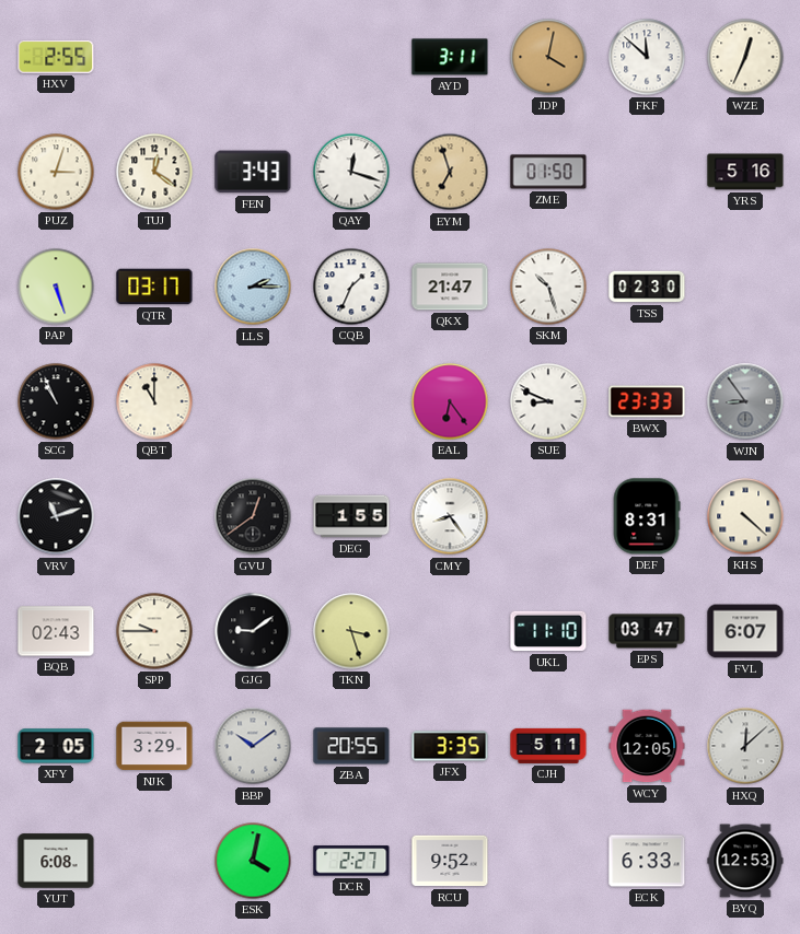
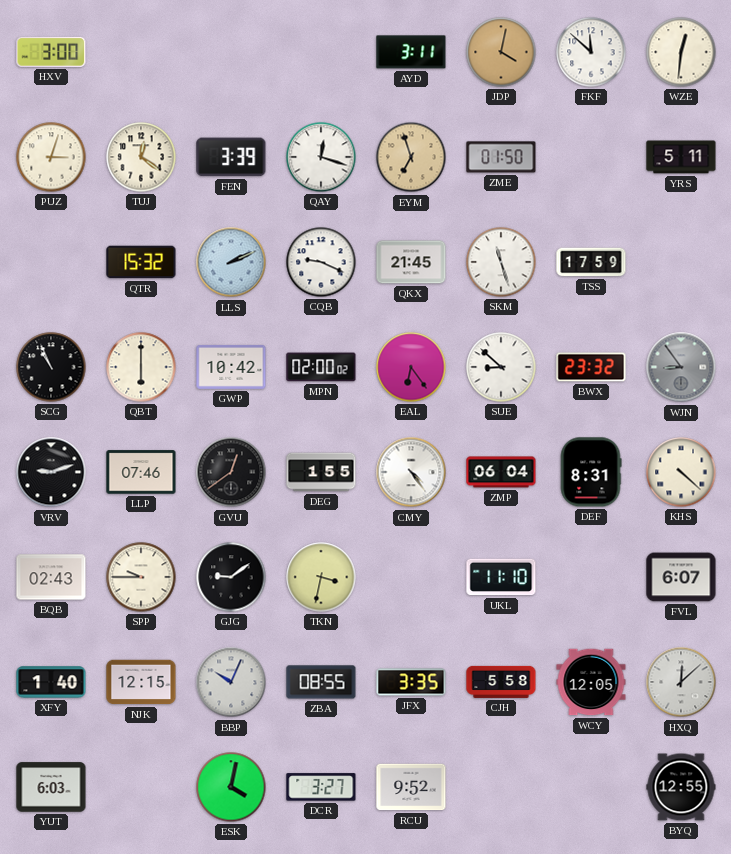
HXV: 2:55 -> 3:00
WZE: 12:34 -> 12:31
FEN: 3:43 -> 3:39
YRS: 5:16 -> 5:11
PAP: 5:27 -> none
QTR: 03:17 -> 15:32
LLS: 2:15 -> 2:11
CQB: 1:34 -> 9:19
QKX: 21:47 -> 21:45
SKM: 10:27 -> 11:27
TSS: 02:30 -> 17:59
QBT: 11:00 -> 6:00
GWP: none -> 10:42
MPN: none -> 02:00
SUE: 8:49 -> 8:52
BWX: 23:33 -> 23:32
VRV: 11:12 -> 9:12
LLP: none -> 07:46
CMY: 8:24 -> 4:24
ZMP: none -> 06:04
TKN: 3:27 -> 3:32
EPS: 03:47 -> none
XFY: 2:05 -> 1:40
NJK: 3:29 -> 12:15
BBP: 10:09 -> 10:04
ZBA: 20:55 -> 08:55
CJH: 5:11 -> 5:58
YUT: 6:08 -> 6:03
DCR: 2:27 -> 3:27
ECK: 6:33 -> none
BYQ: 12:53 -> 12:55
